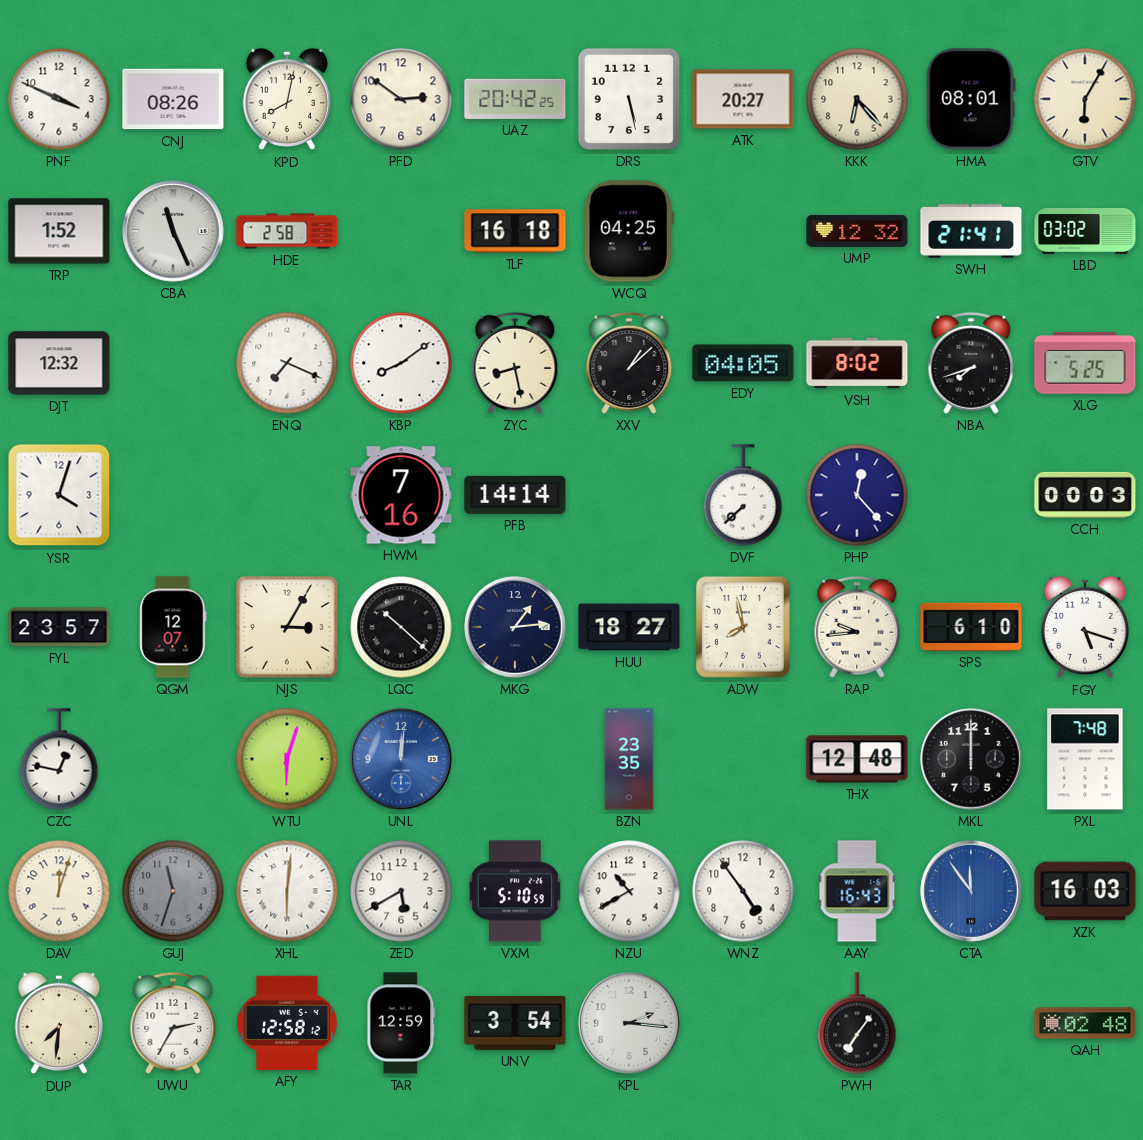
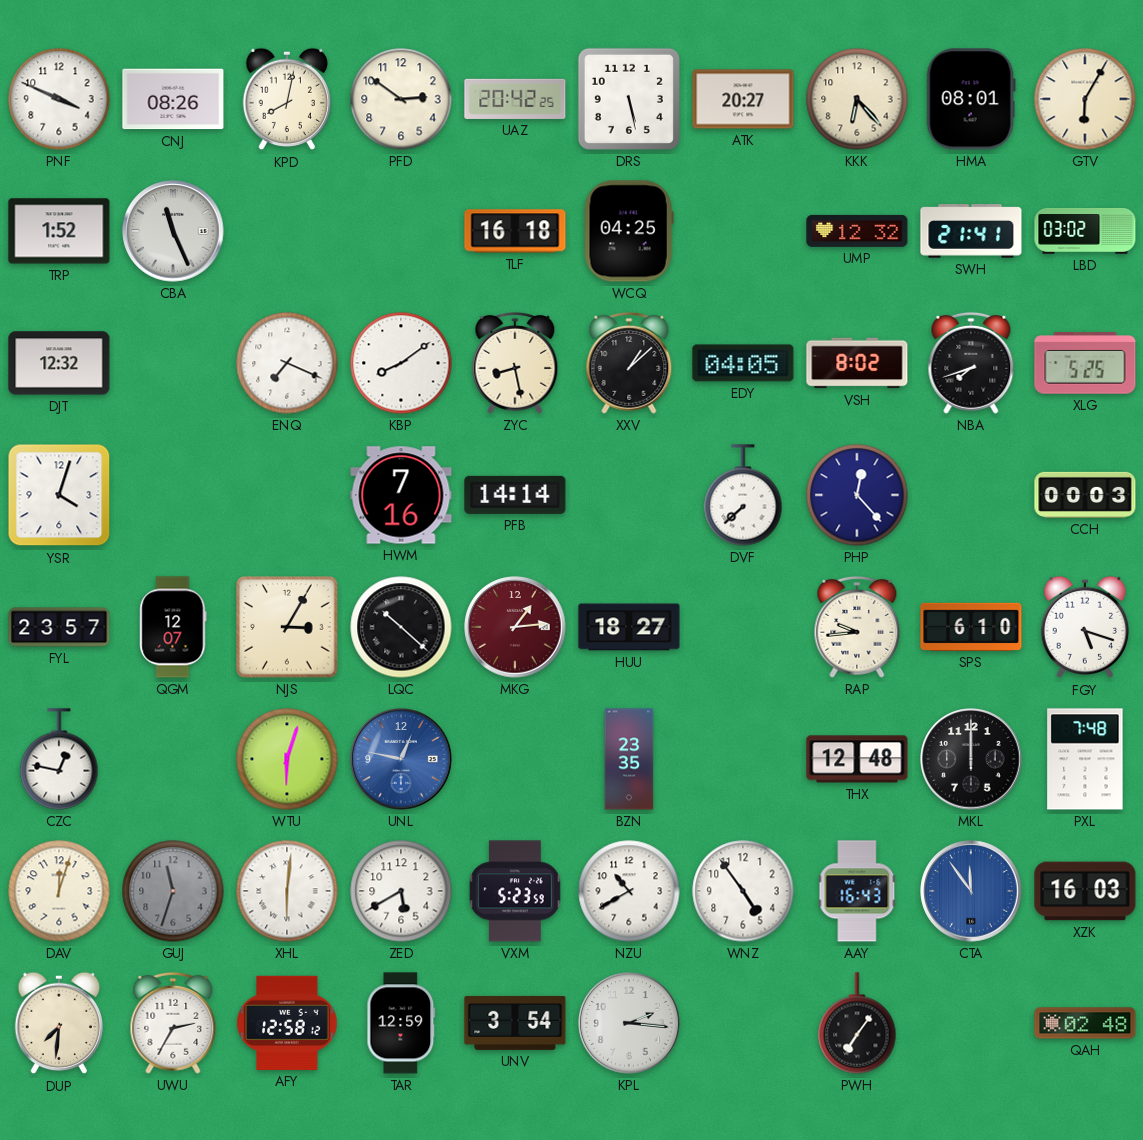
HDE: 2:58 -> none
MKG dial: navy -> burgundy
ADW: 7:58 -> none
UNL: 12:01 -> 12:47
VXM: 5:10 -> 5:23
